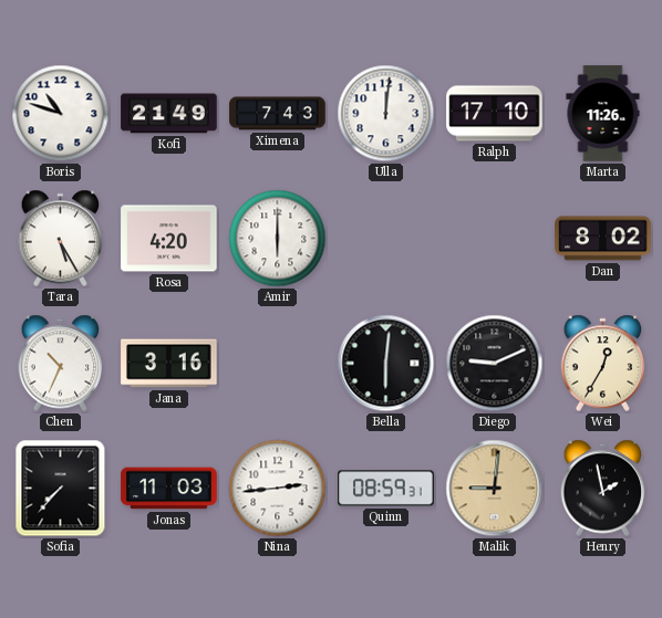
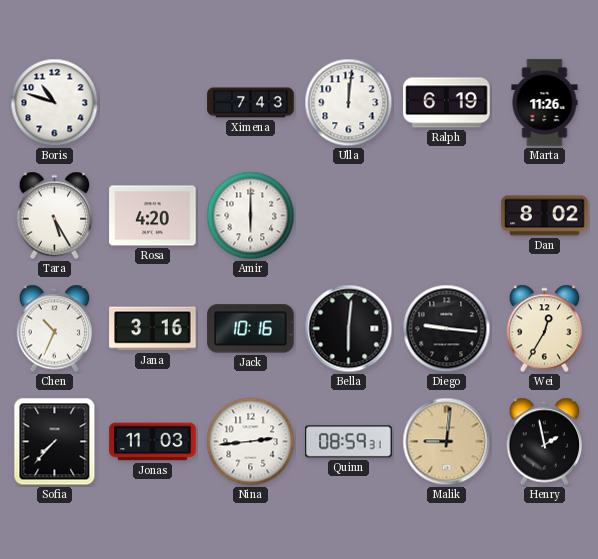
Kofi: 21:49 -> none
Ralph: 17:10 -> 6:19
Jack: none -> 10:16
Diego: 9:11 -> 9:16
